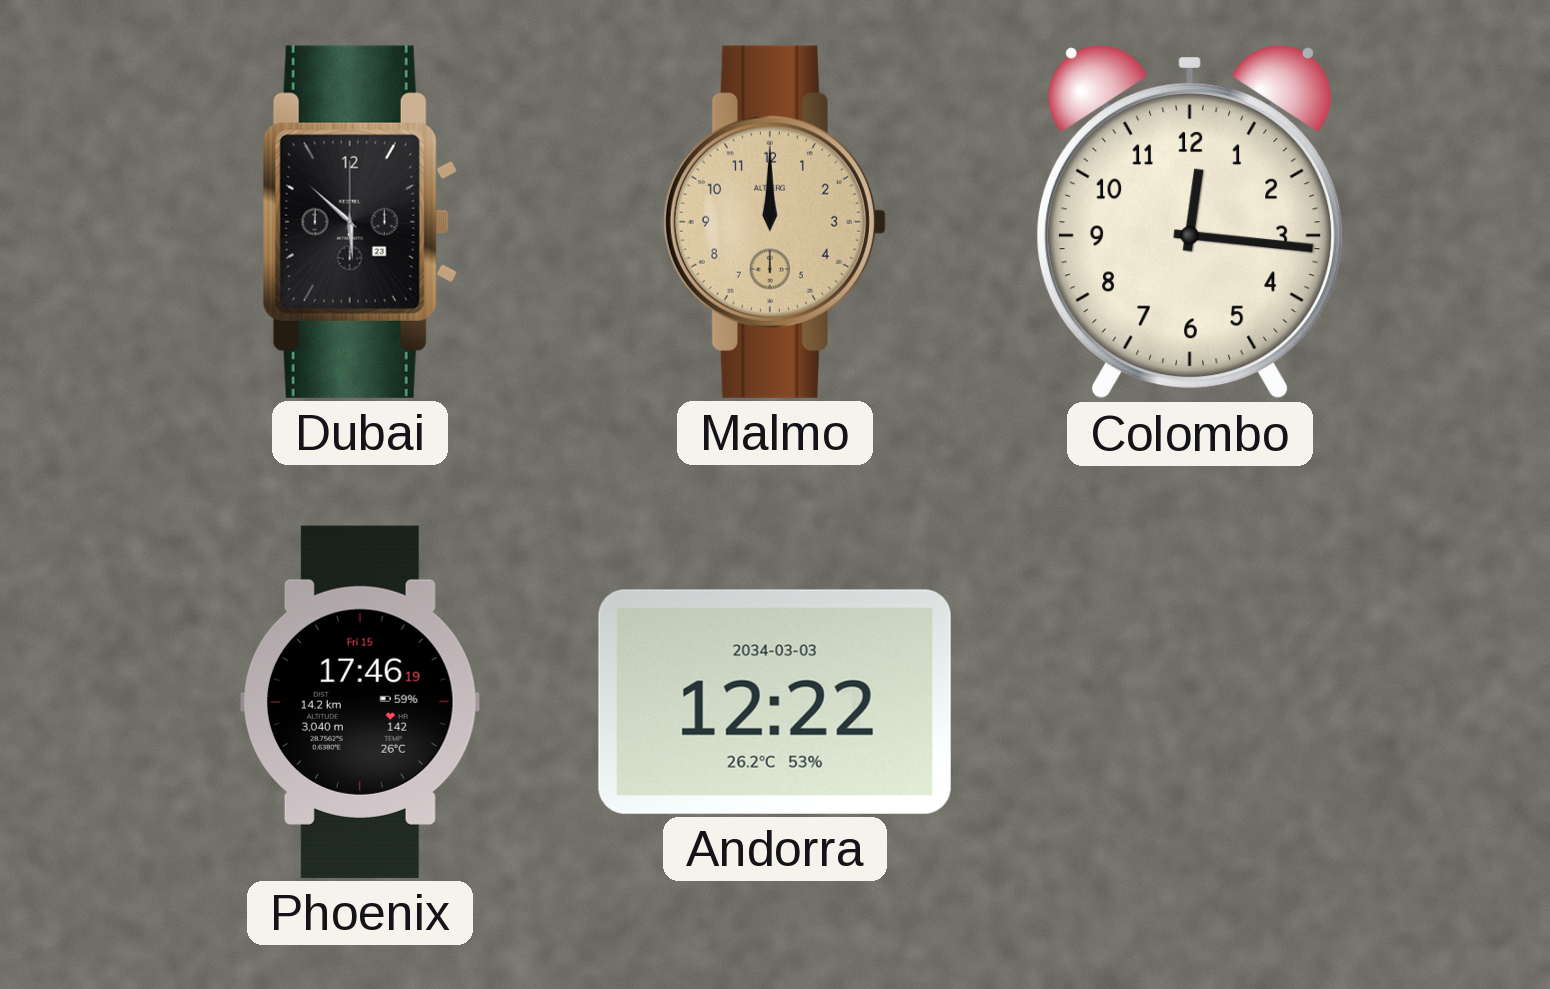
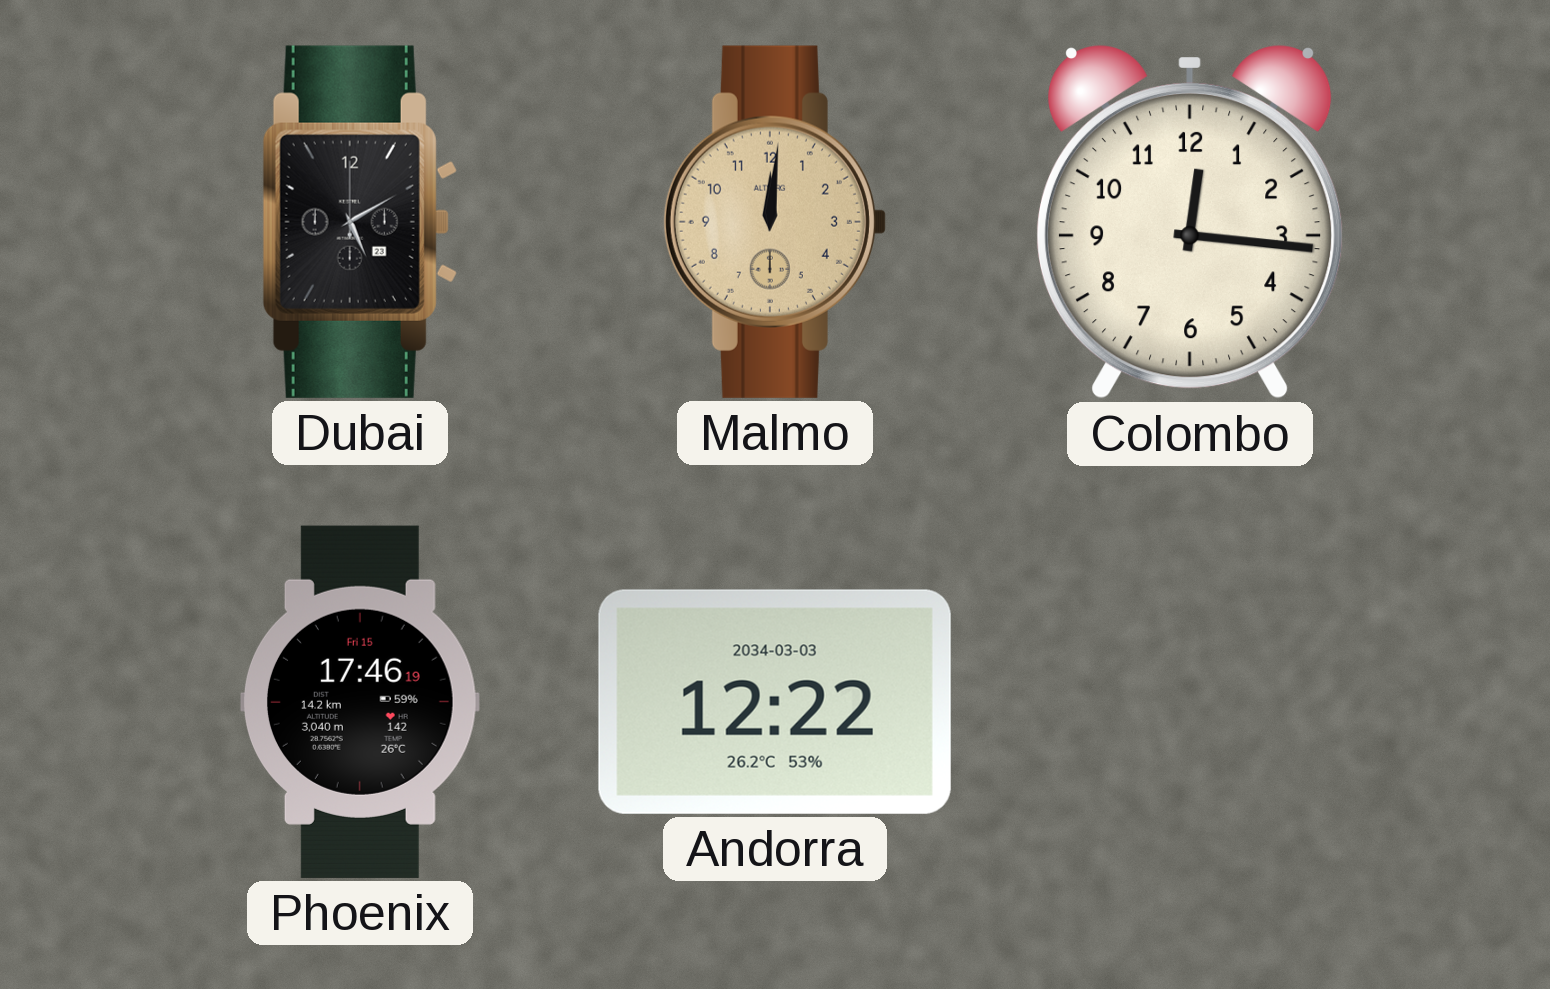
Dubai: 5:52 -> 5:10
Malmo: 12:00 -> 12:01
